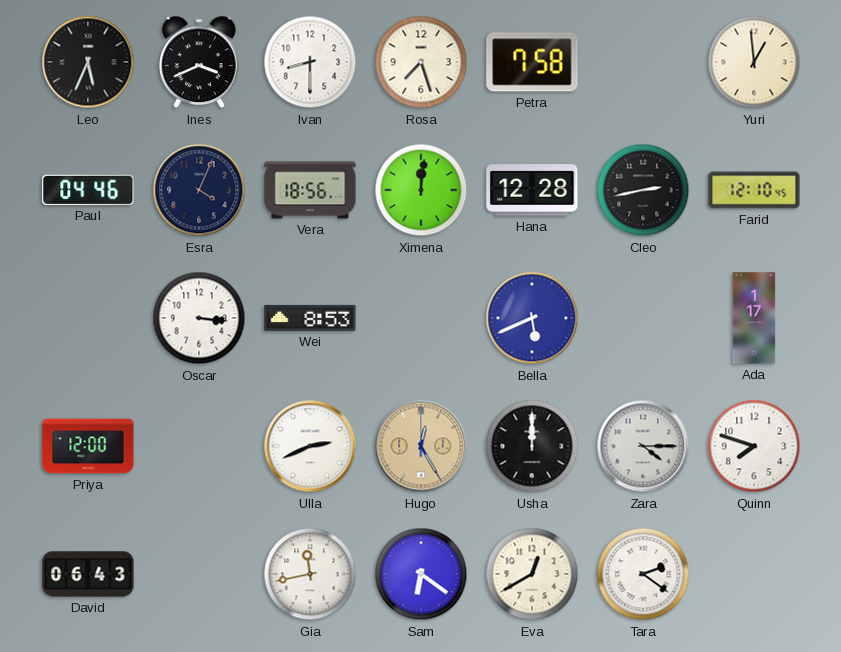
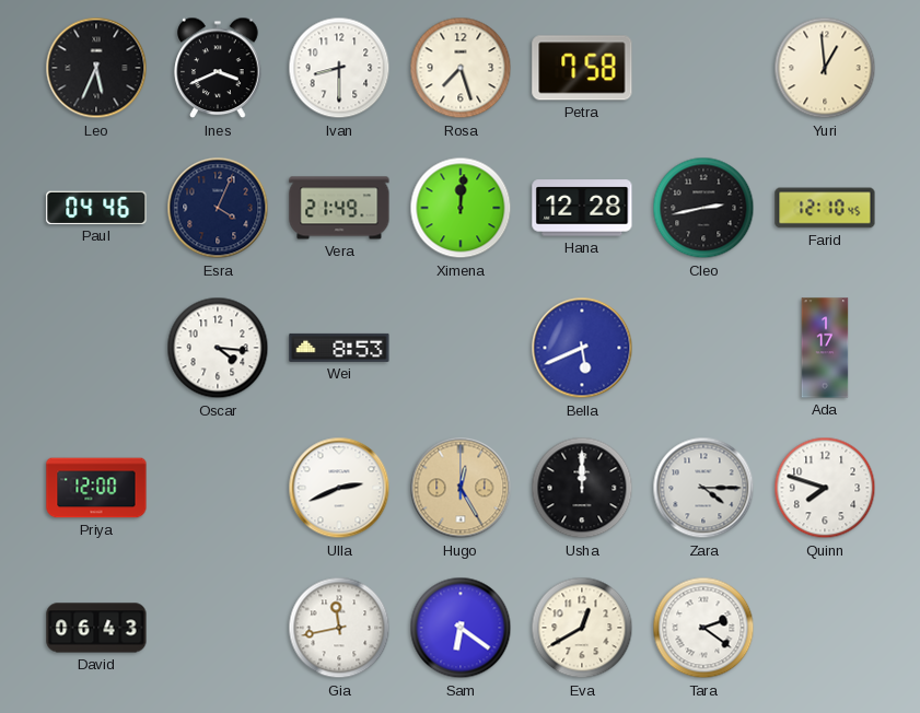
Vera: 18:56 -> 21:49
Oscar: 3:16 -> 4:16
